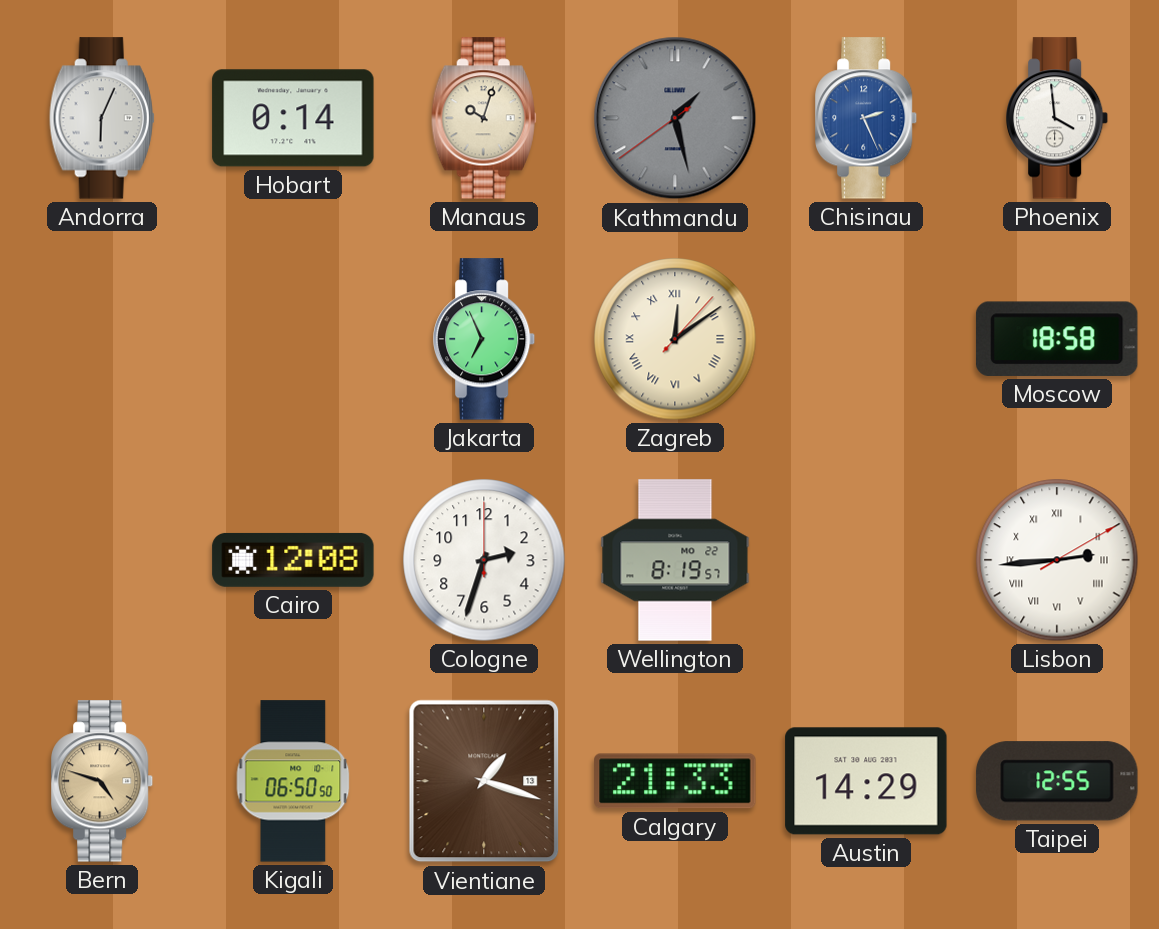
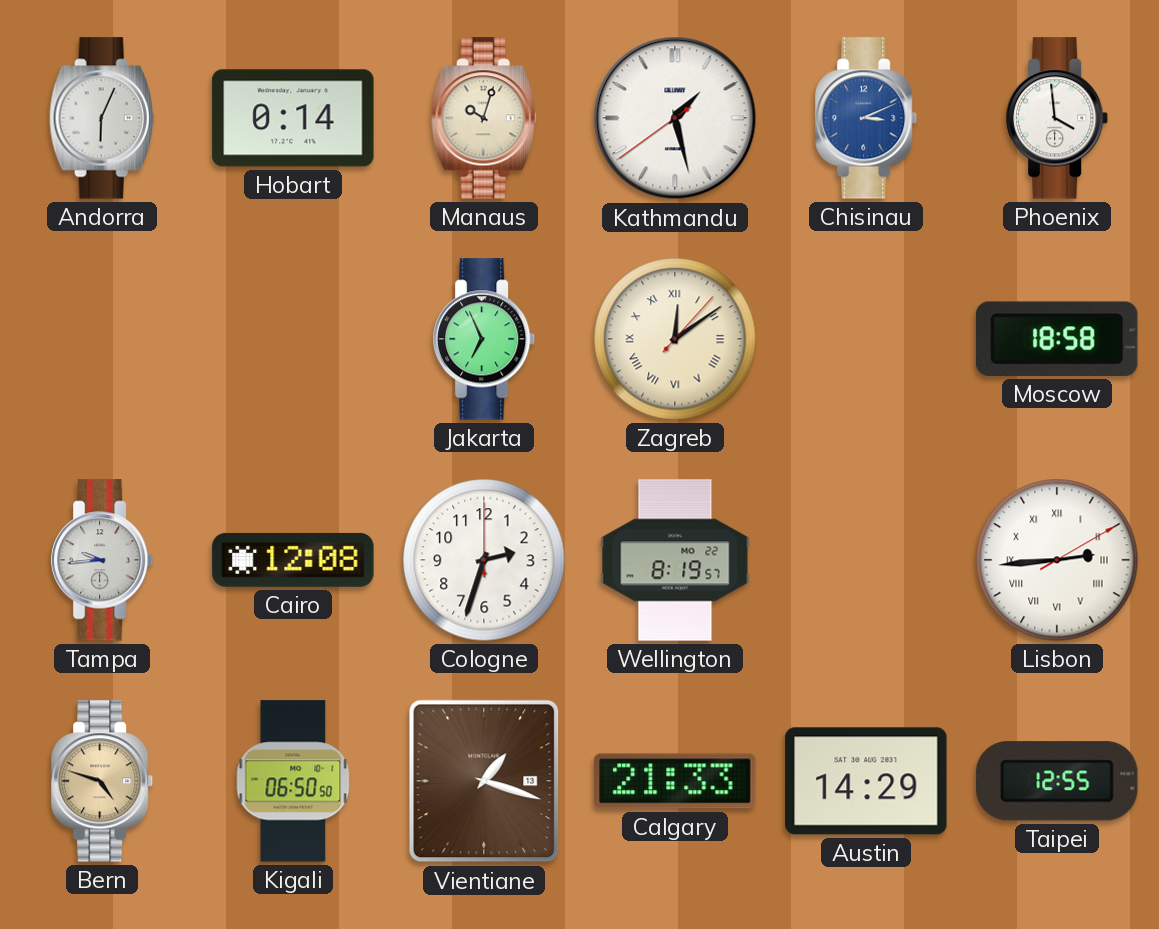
Kathmandu dial: grey -> white
Chisinau: 2:26 -> 3:11
Tampa: none -> 9:44
